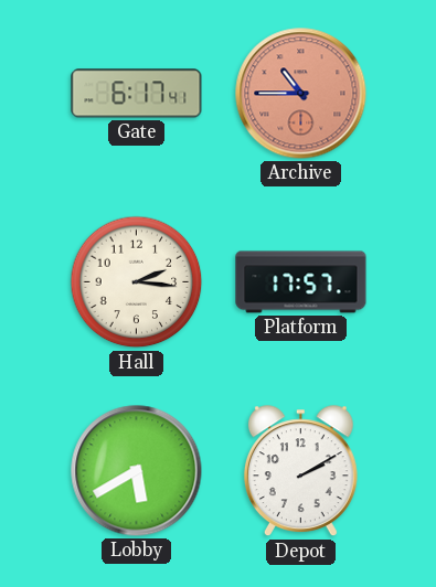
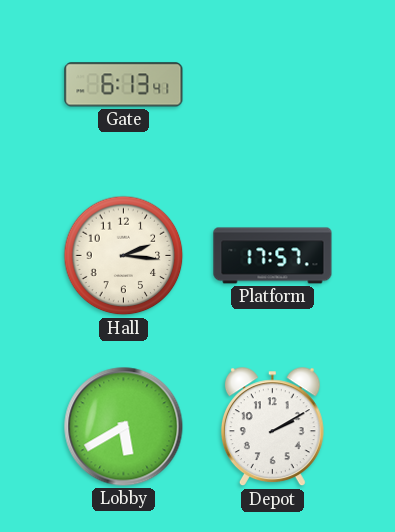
Gate: 6:17 -> 6:13
Archive: 10:45 -> none
